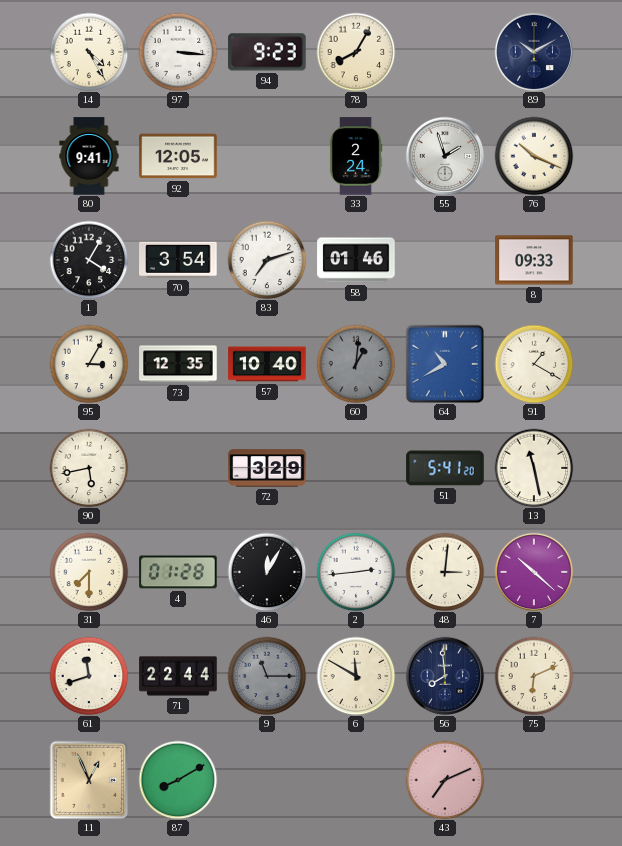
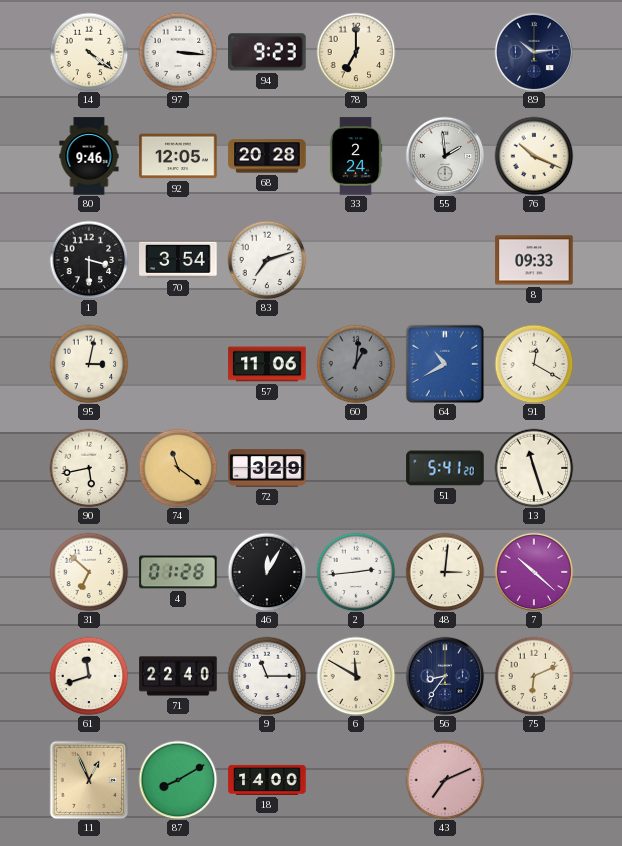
14: 4:25 -> 4:21
78: 8:05 -> 7:00
89: 10:10 -> 10:14
80: 9:41 -> 9:46
68: none -> 20:28
55: 1:57 -> 1:59
1: 4:05 -> 3:30
58: 01:46 -> none
95: 3:05 -> 3:02
73: 12:35 -> none
57: 10:40 -> 11:06
91: 1:20 -> 12:20
74: none -> 11:21
13: 11:28 -> 11:27
31: 7:30 -> 6:52
71: 22:44 -> 22:40
9 dial: grey -> white
56: 7:59 -> 8:36
18: none -> 14:00
